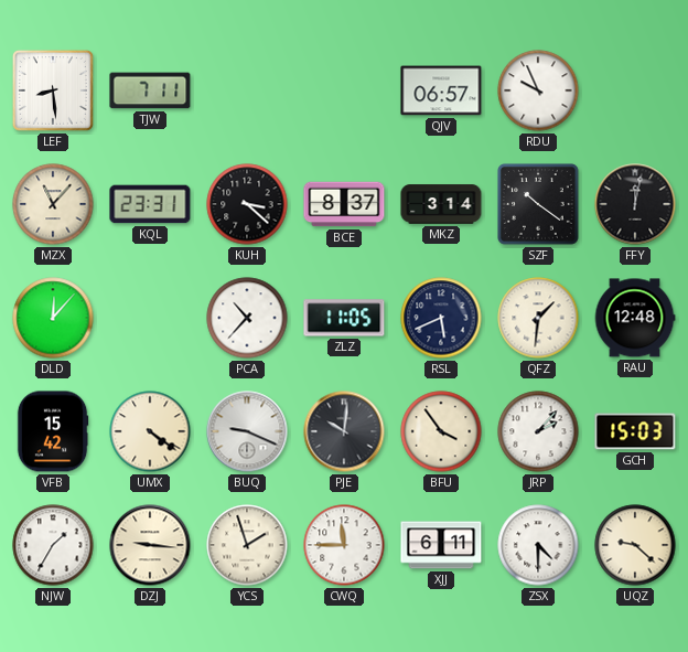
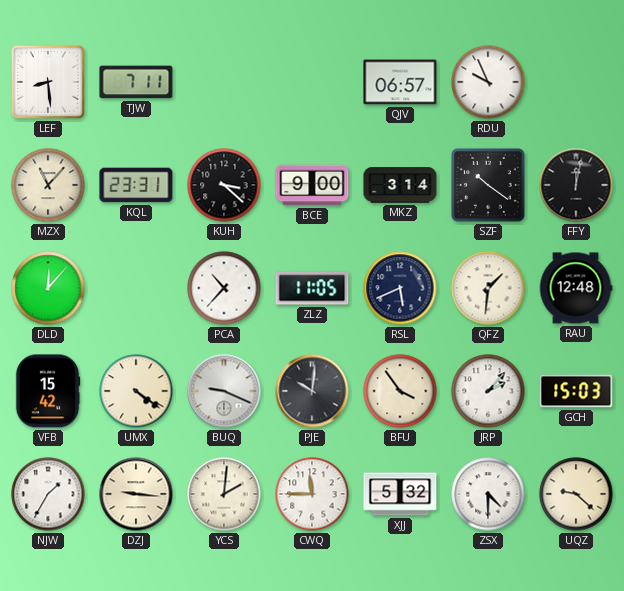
BCE: 8:37 -> 9:00
YCS: 1:57 -> 2:01
XJJ: 6:11 -> 5:32
